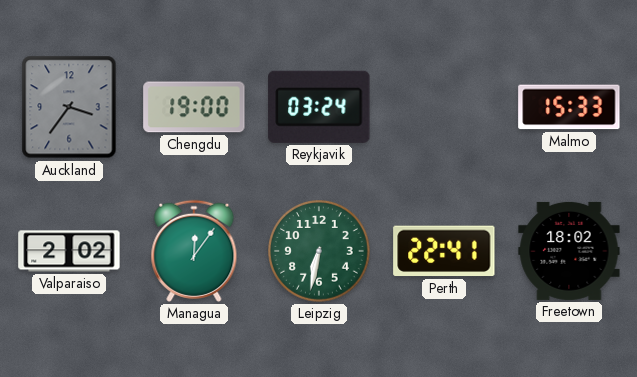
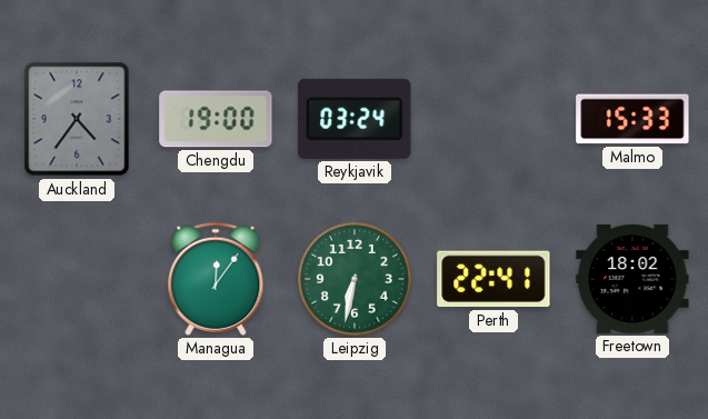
Auckland: 3:36 -> 4:36
Valparaiso: 2:02 -> none
